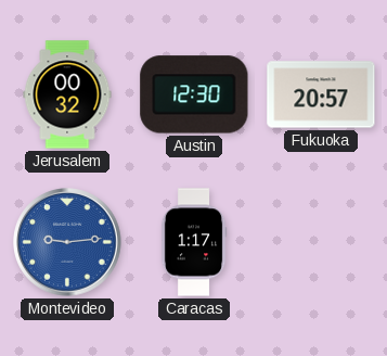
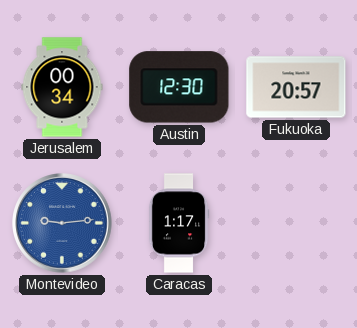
Jerusalem: 00:32 -> 00:34
